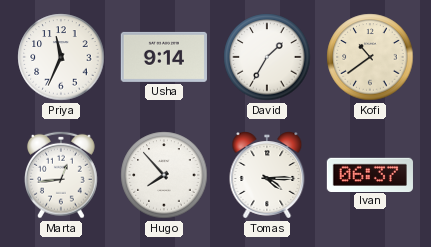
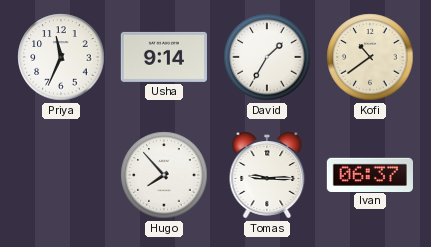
Marta: 12:44 -> none
Tomas: 4:15 -> 9:15
